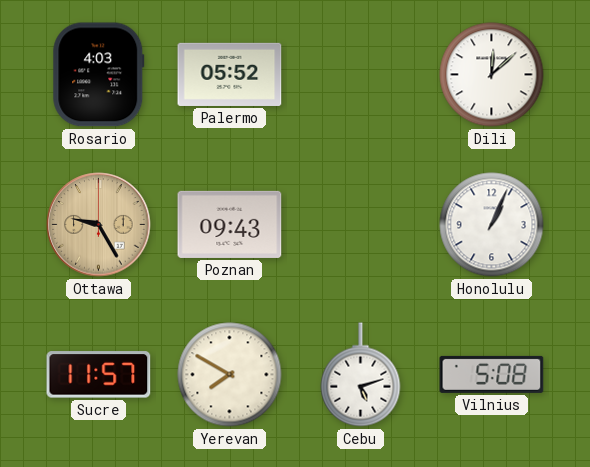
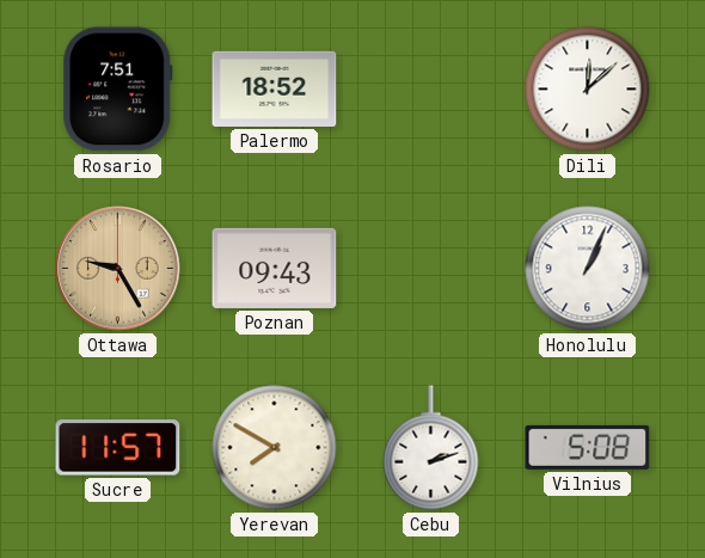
Rosario: 4:03 -> 7:51
Palermo: 05:52 -> 18:52
Cebu: 5:12 -> 2:12
